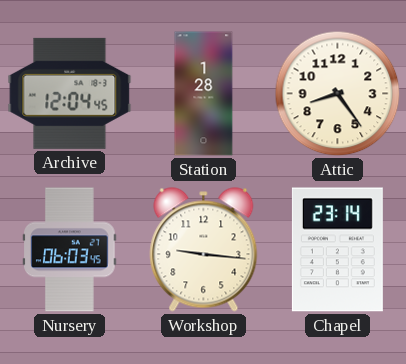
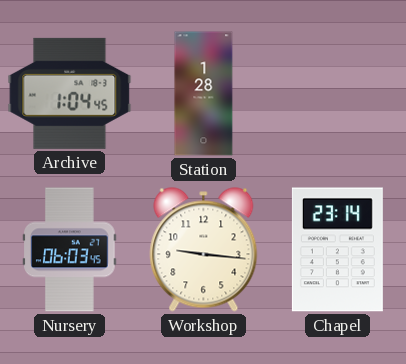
Archive: 12:04 -> 1:04
Attic: 8:24 -> none
